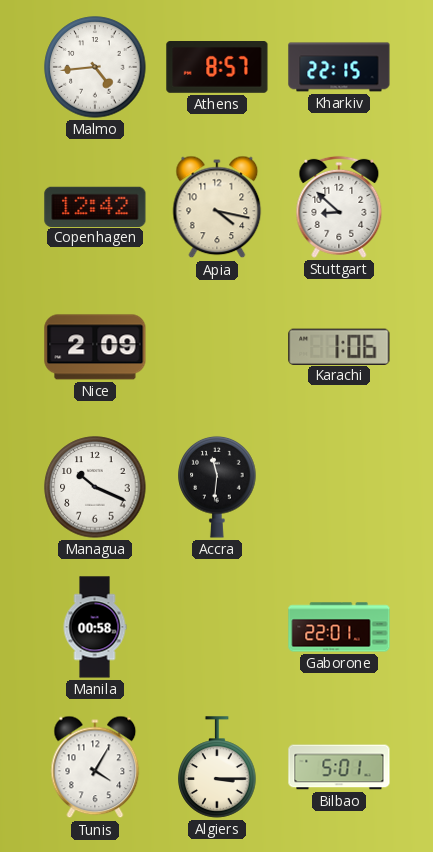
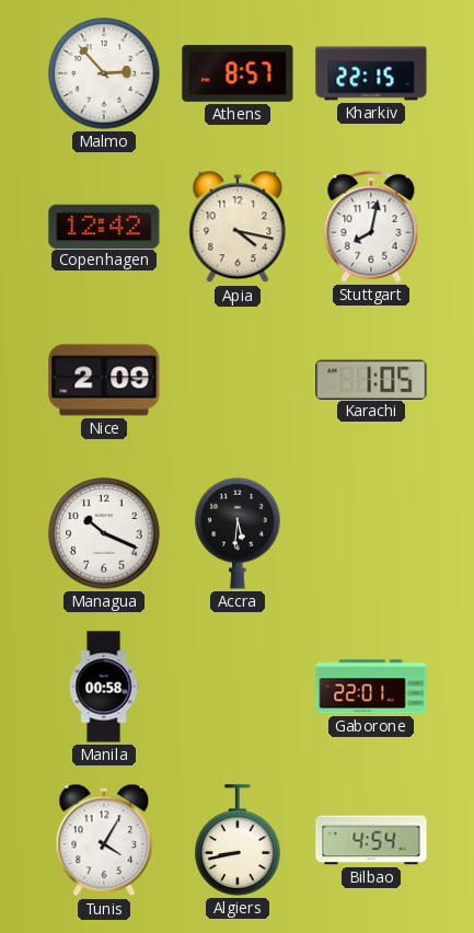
Malmo: 4:44 -> 2:53
Stuttgart: 8:52 -> 8:02
Karachi: 1:06 -> 1:05
Accra: 11:31 -> 5:31
Algiers: 3:15 -> 8:43
Bilbao: 5:01 -> 4:54
